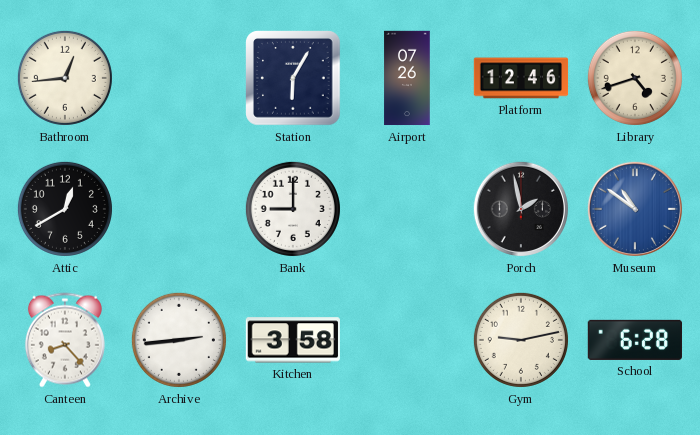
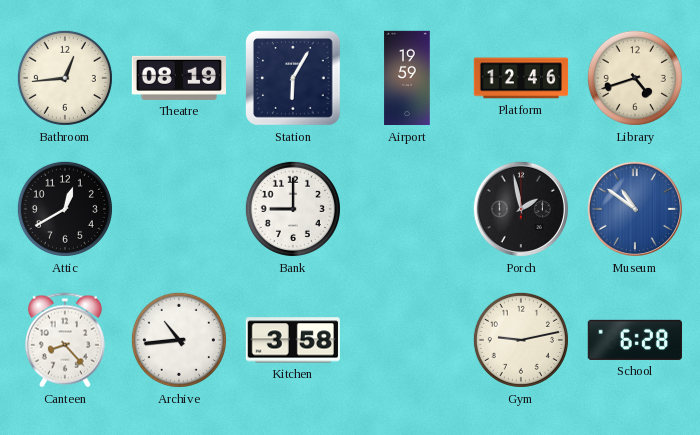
Theatre: none -> 08:19
Airport: 07:26 -> 19:59
Archive: 2:44 -> 10:44
